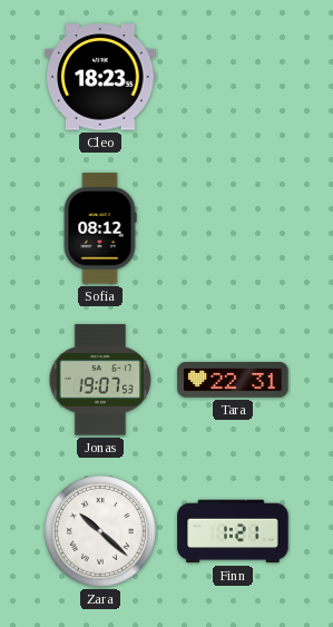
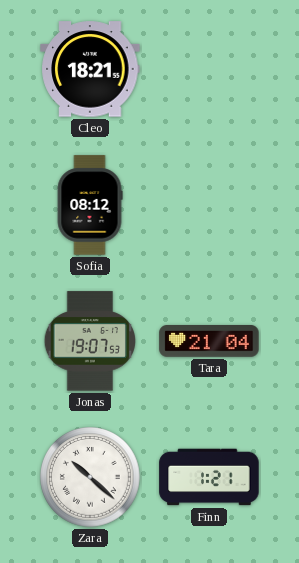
Cleo: 18:23 -> 18:21
Tara: 22:31 -> 21:04
